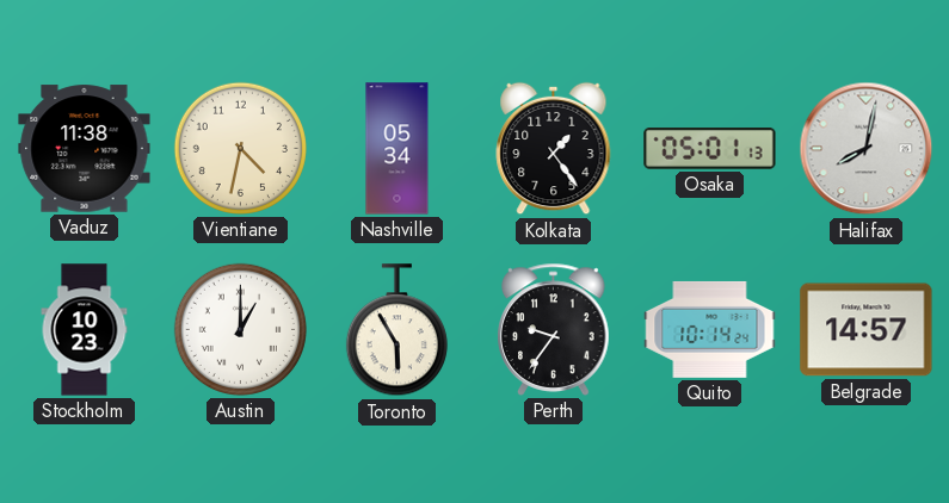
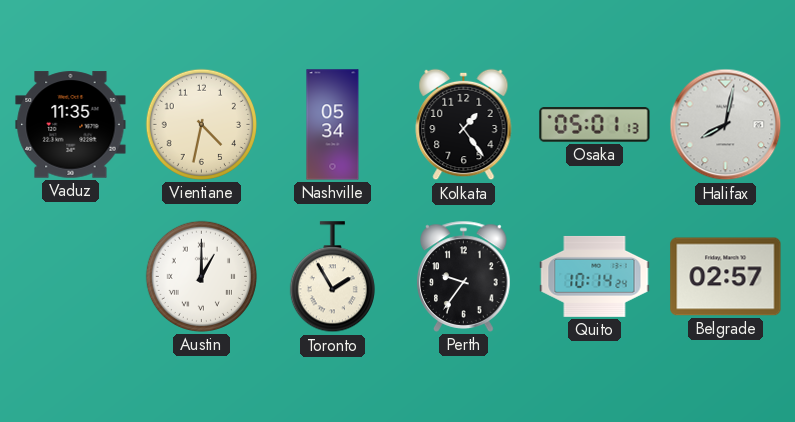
Vaduz: 11:38 -> 11:35
Stockholm: 10:23 -> none
Toronto: 5:55 -> 1:55
Belgrade: 14:57 -> 02:57
